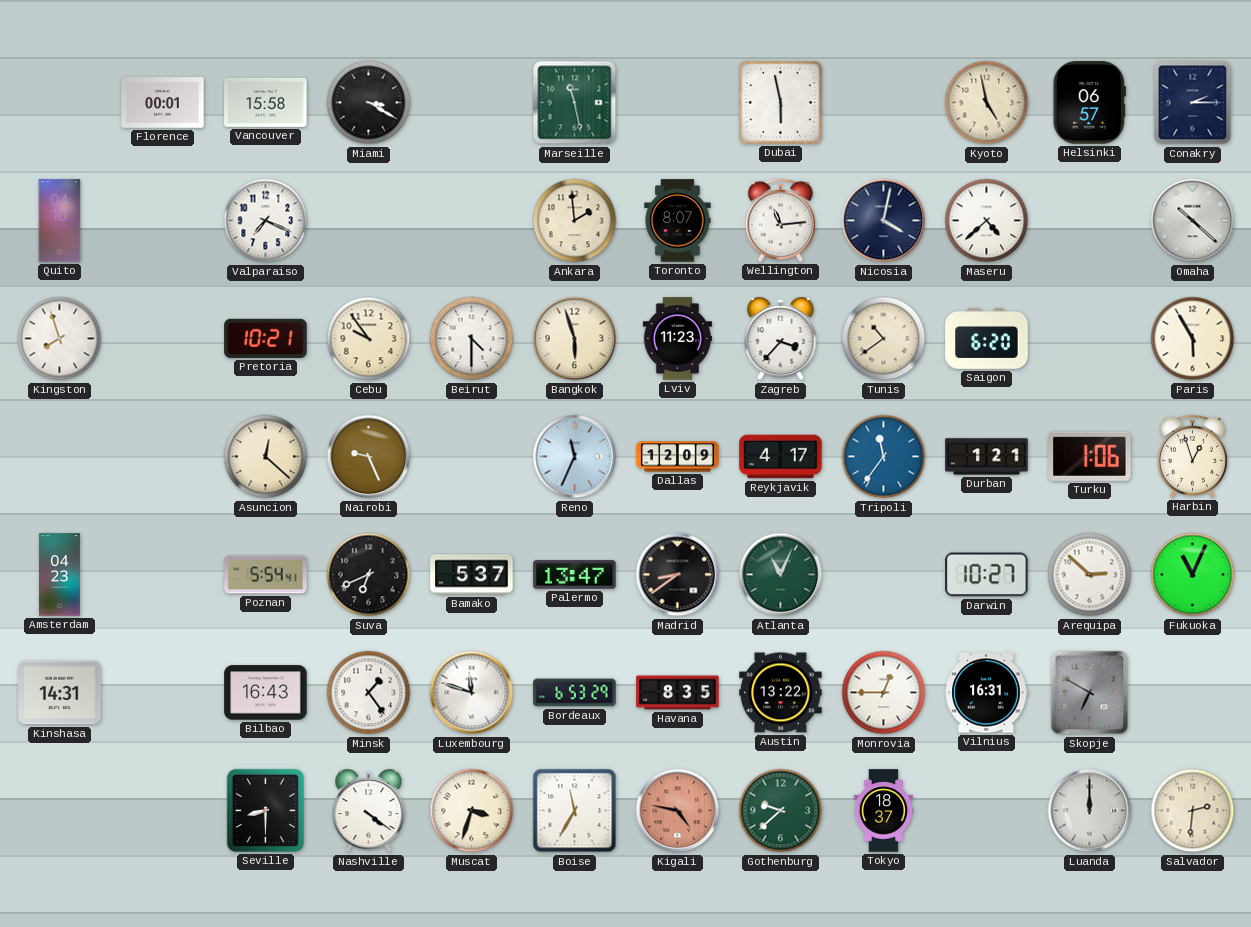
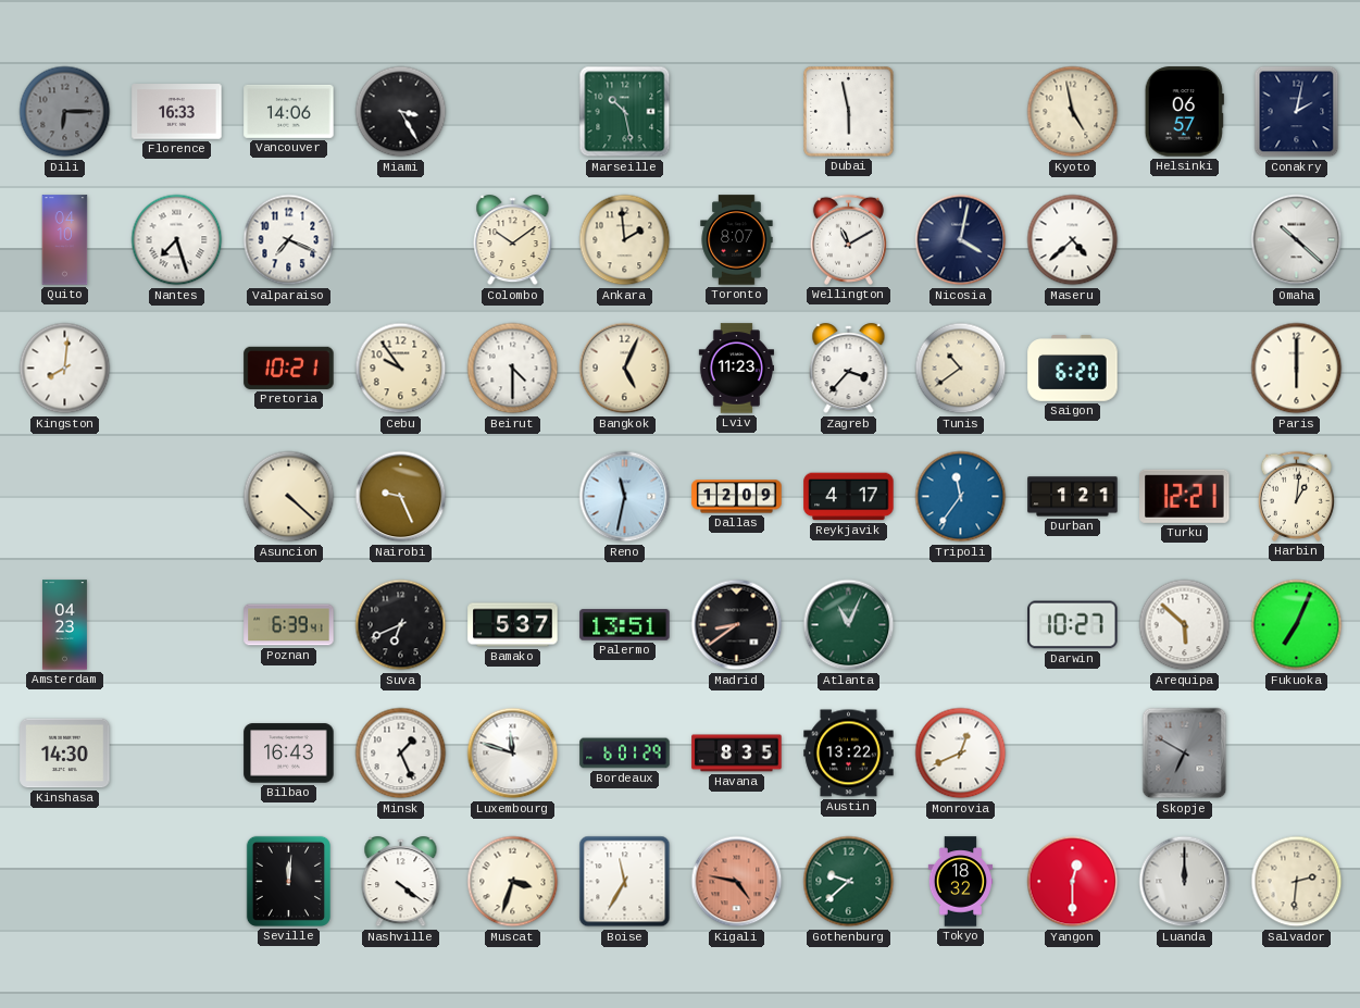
Dili: none -> 6:15
Florence: 00:01 -> 16:33
Vancouver: 15:58 -> 14:06
Miami: 3:20 -> 3:25
Marseille: 11:28 -> 10:28
Conakry: 2:15 -> 2:02
Nantes: none -> 7:27
Colombo: none -> 10:09
Wellington: 11:14 -> 11:10
Kingston: 7:57 -> 8:01
Bangkok: 5:57 -> 5:04
Paris: 5:55 -> 6:00
Asuncion: 12:22 -> 4:22
Reno: 11:34 -> 11:32
Turku: 1:06 -> 12:21
Harbin: 12:57 -> 1:01
Poznan: 5:54 -> 6:39
Palermo: 13:47 -> 13:51
Arequipa: 2:52 -> 5:52
Fukuoka: 11:04 -> 7:04
Kinshasa: 14:31 -> 14:30
Minsk: 1:24 -> 1:26
Bordeaux: 6:53 -> 6:01
Monrovia: 12:45 -> 12:41
Vilnius: 16:31 -> none
Seville: 8:30 -> 12:01
Tokyo: 18:37 -> 18:32
Yangon: none -> 12:30
